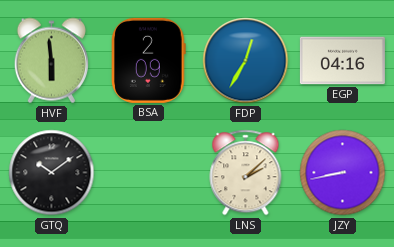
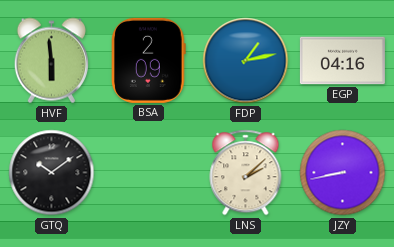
FDP: 12:35 -> 1:13
